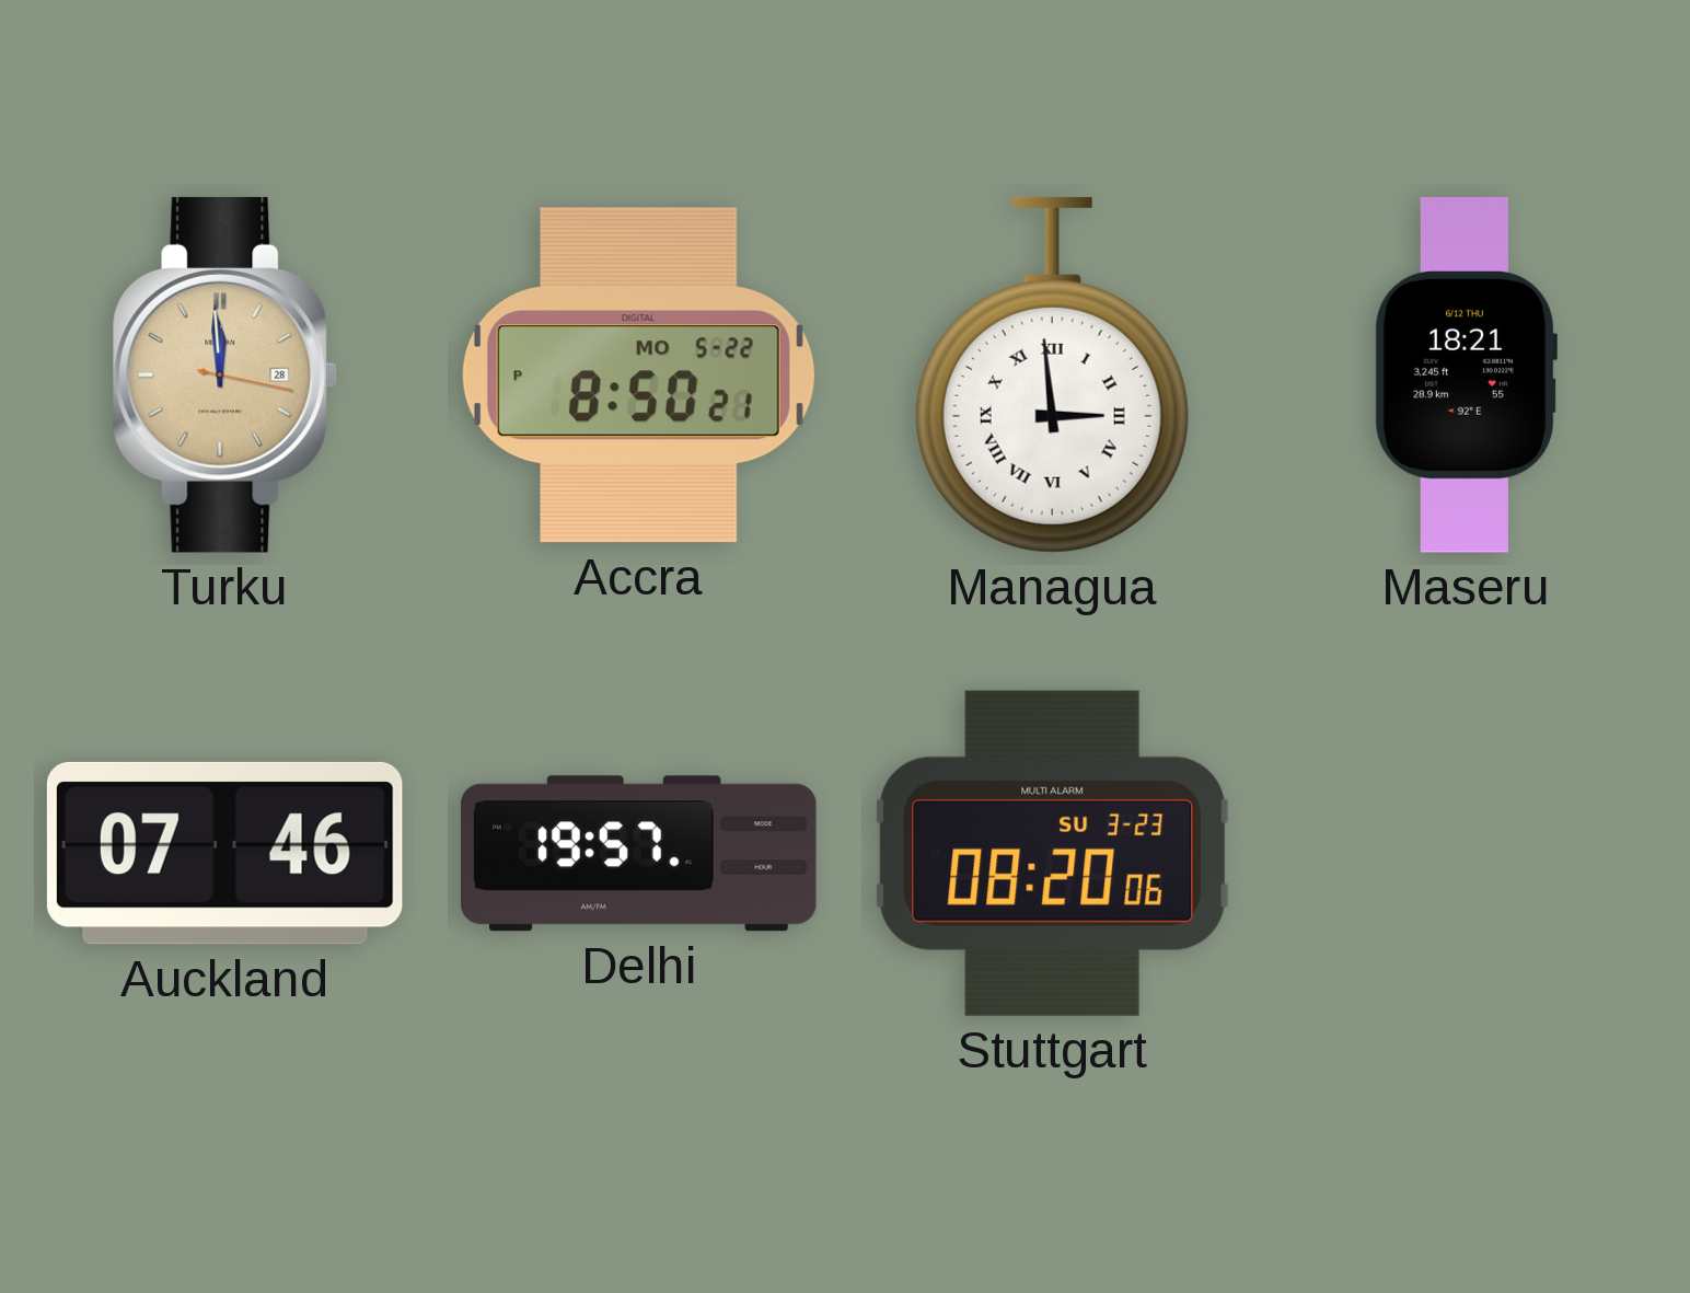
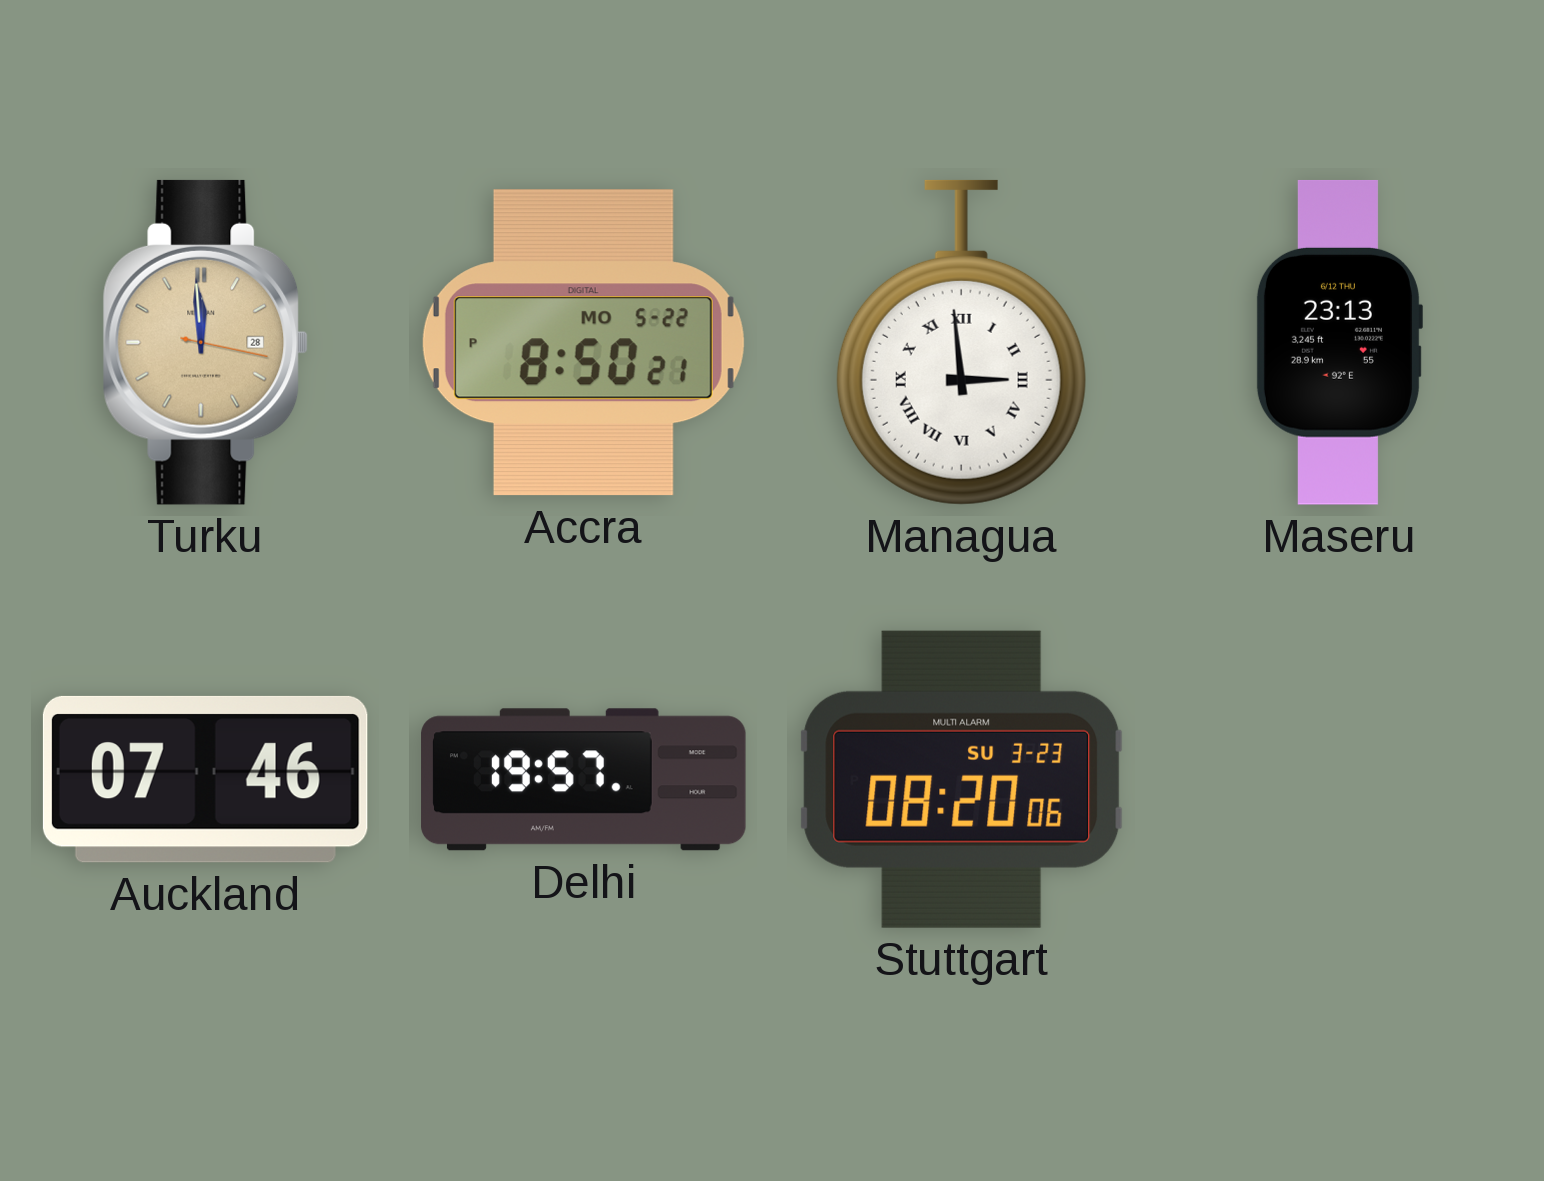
Maseru: 18:21 -> 23:13
